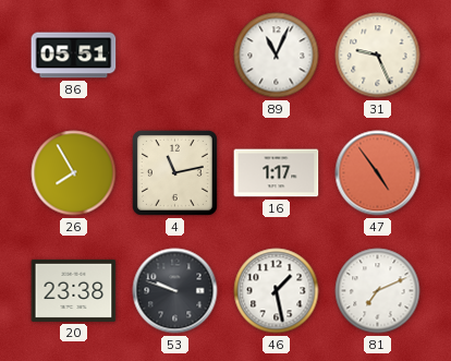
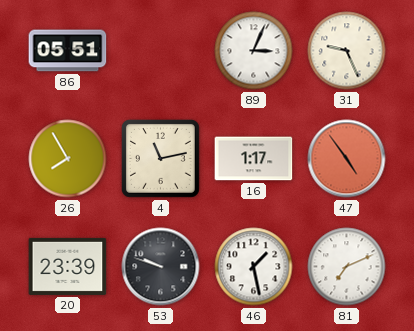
89: 11:04 -> 3:04
20: 23:38 -> 23:39
